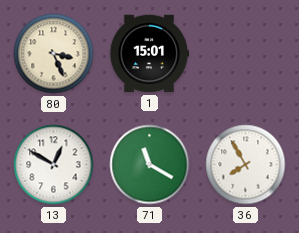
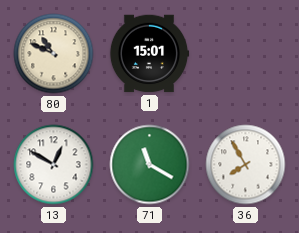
80: 3:26 -> 10:49
